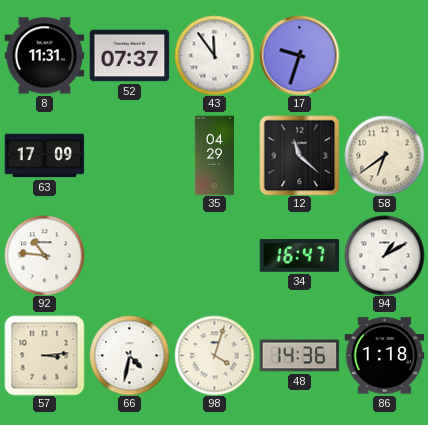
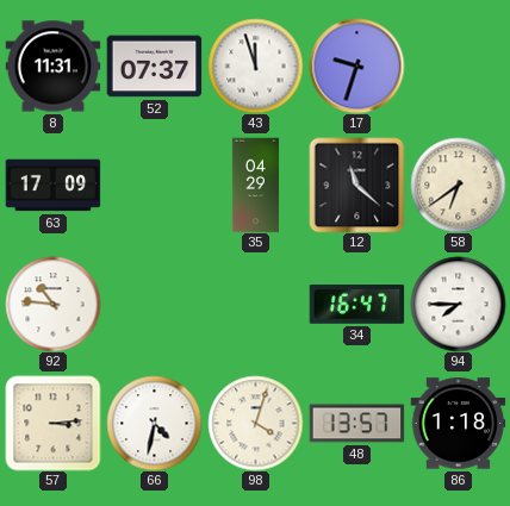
43: 11:54 -> 11:57
94: 1:10 -> 7:45
48: 14:36 -> 13:57
